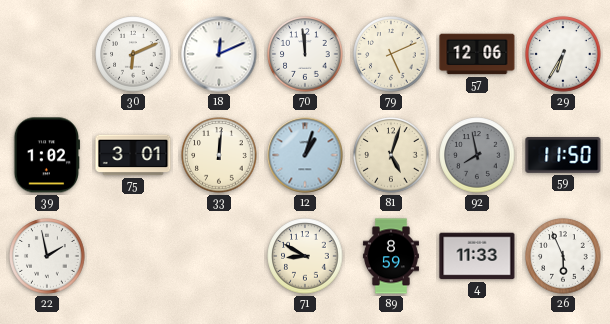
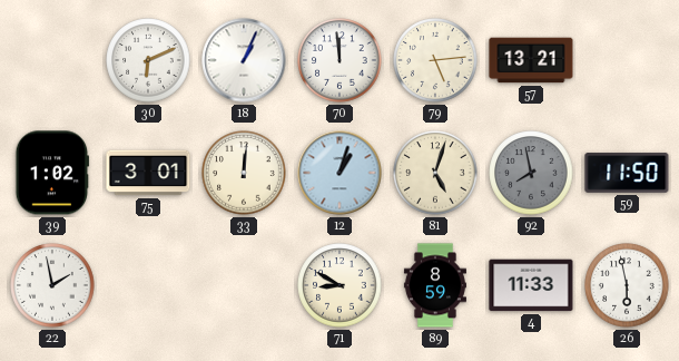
18: 12:11 -> 1:04
79: 5:11 -> 5:14
57: 12:06 -> 13:21
29: 6:35 -> none
26: 5:56 -> 5:58
